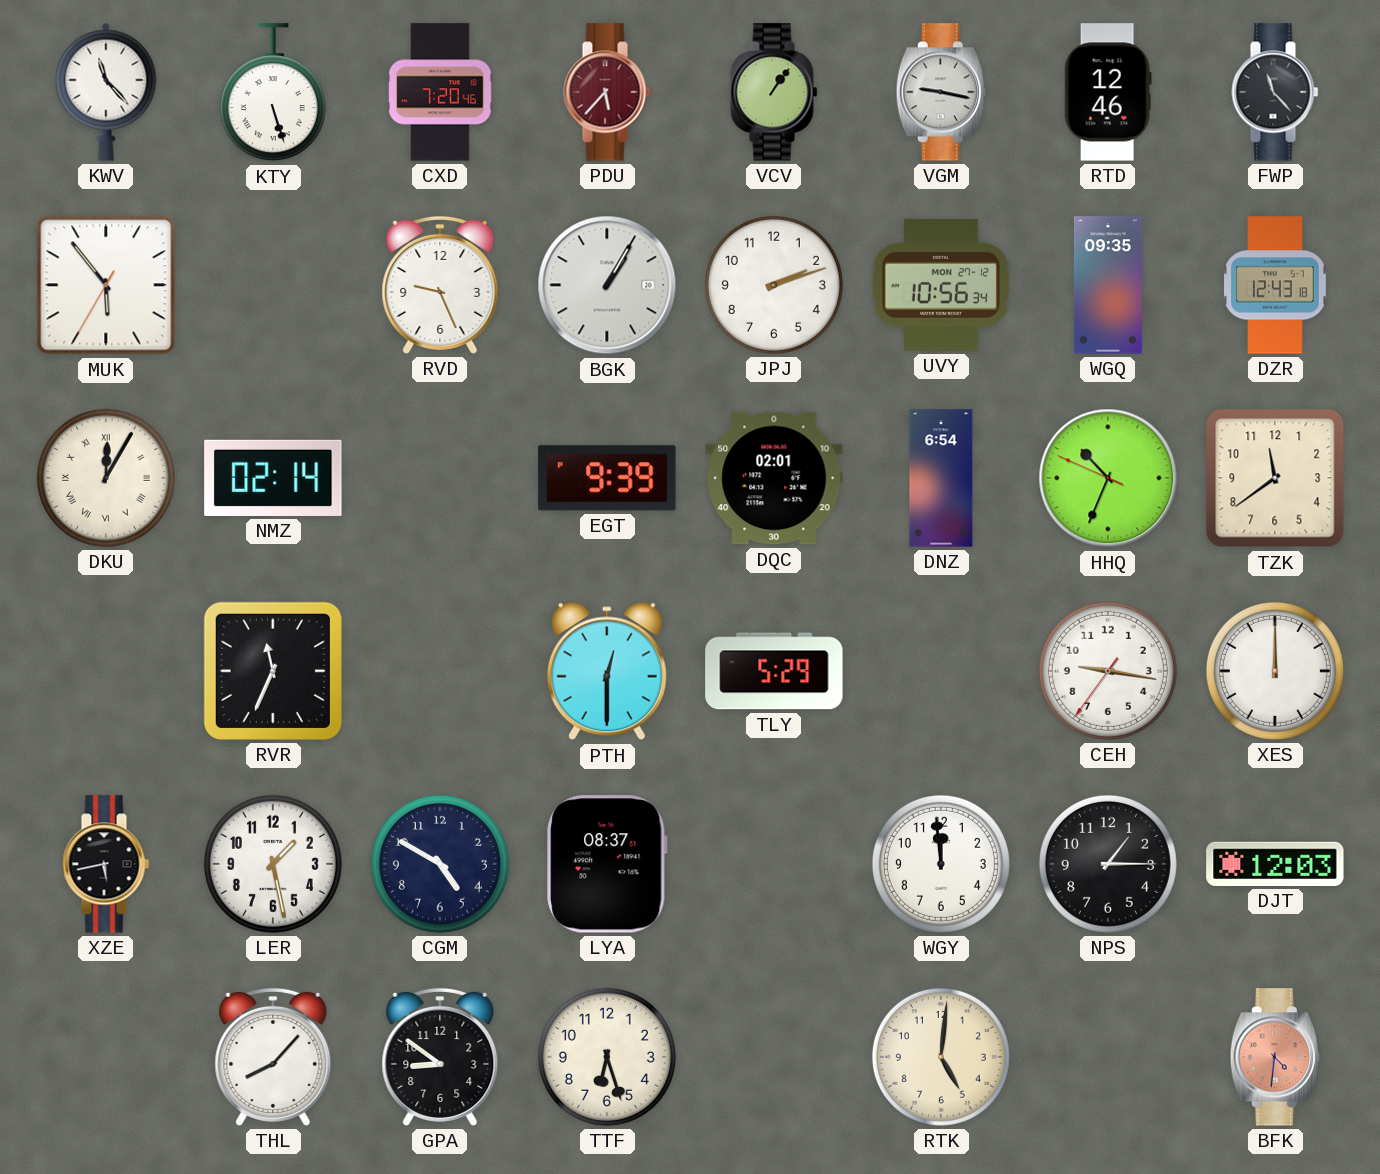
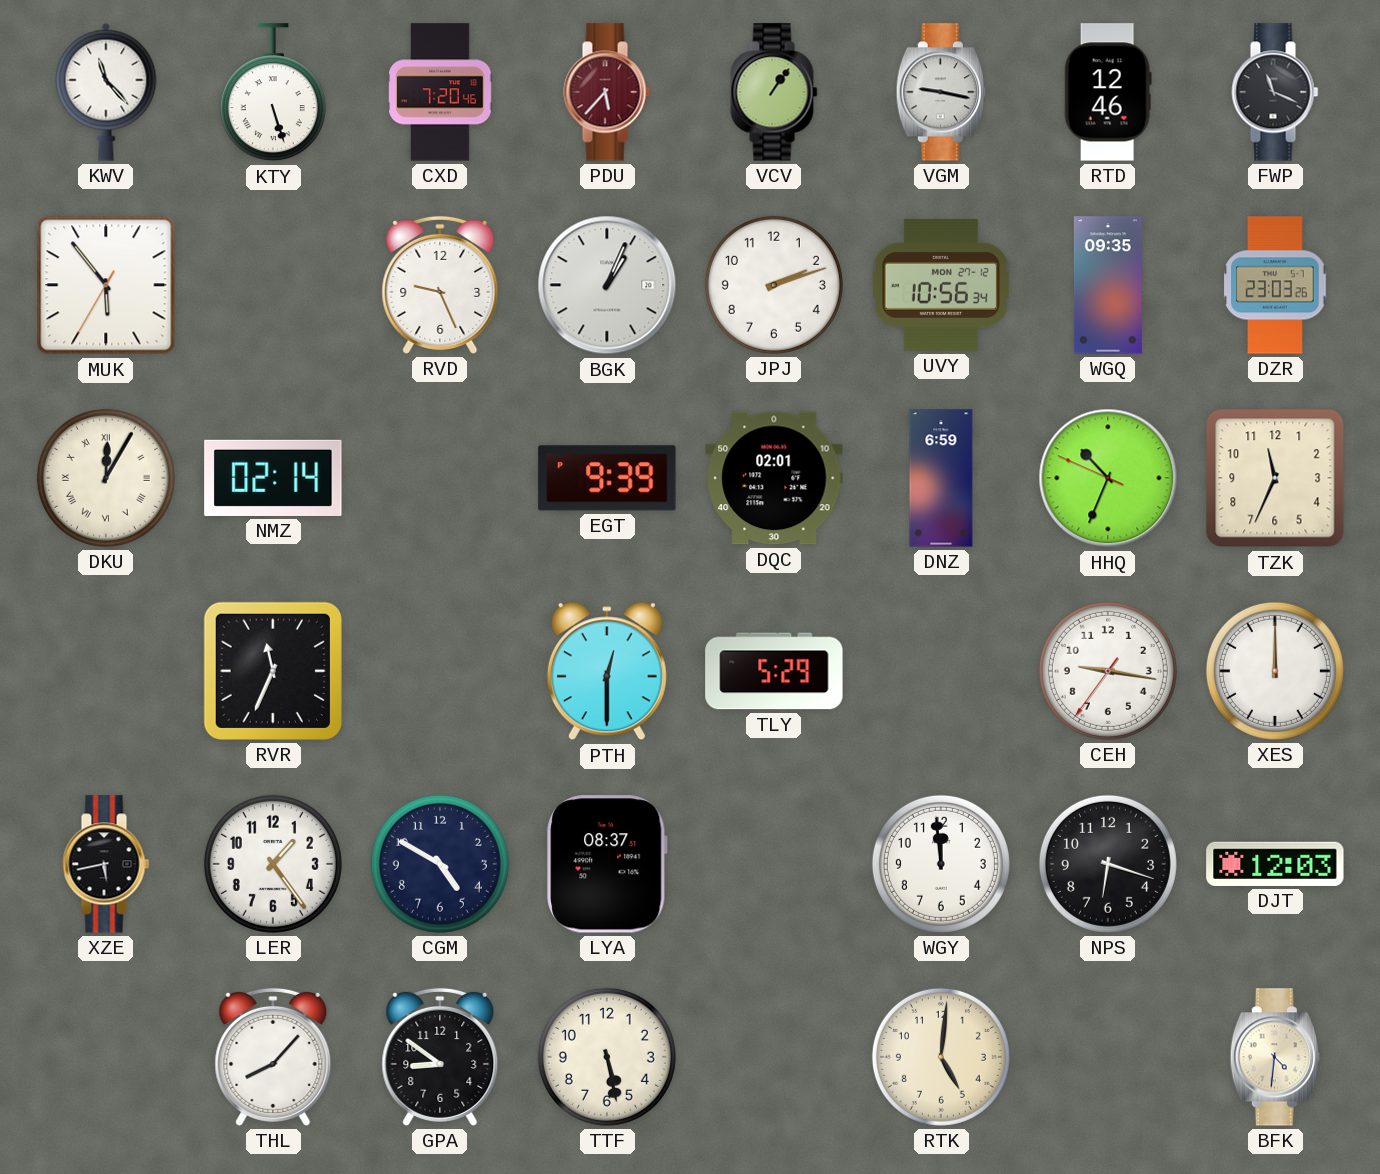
FWP: 11:23 -> 11:19
BGK: 1:05 -> 1:04
DZR: 12:43 -> 23:03
DNZ: 6:54 -> 6:59
TZK: 11:39 -> 11:34
LER: 1:28 -> 1:24
NPS: 1:15 -> 6:18
TTF: 6:27 -> 5:28
BFK dial: salmon -> cream
